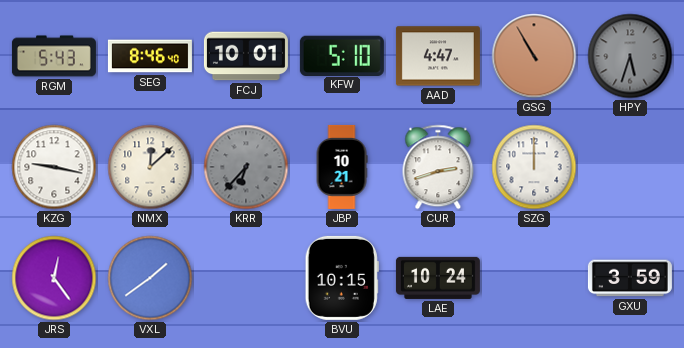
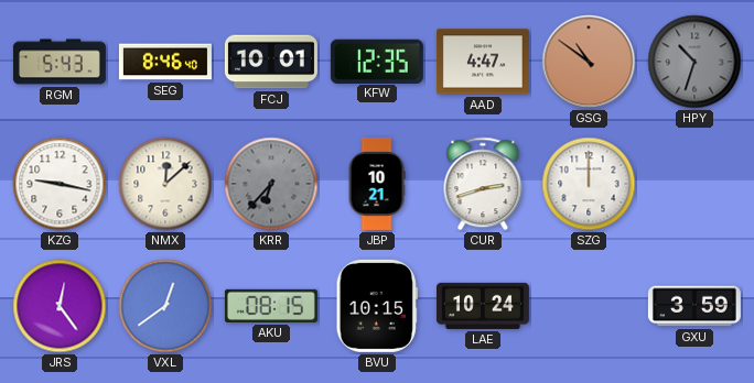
KFW: 5:10 -> 12:35
GSG: 10:55 -> 10:51
HPY: 5:33 -> 10:33
VXL: 1:39 -> 12:39
AKU: none -> 08:15
